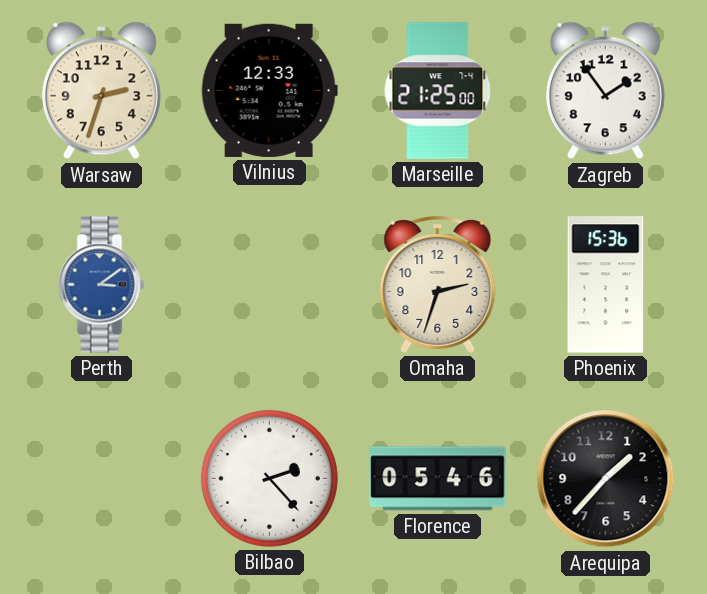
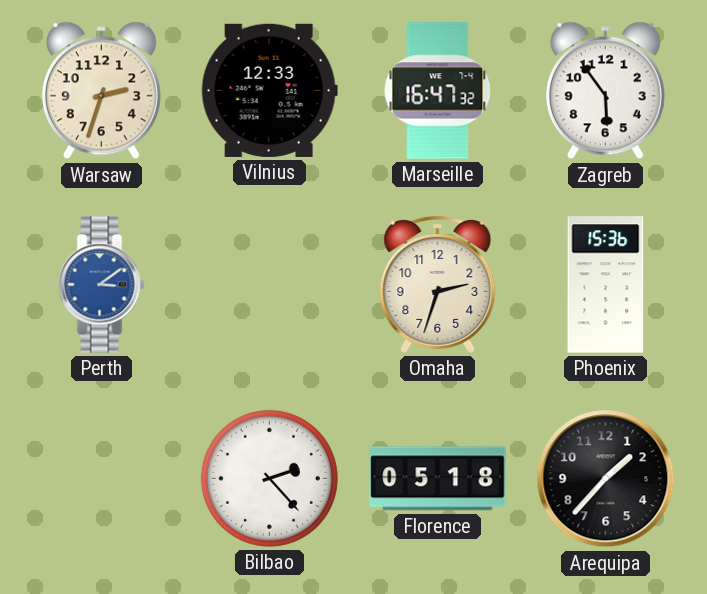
Marseille: 21:25 -> 16:47
Zagreb: 1:54 -> 5:54
Florence: 05:46 -> 05:18
